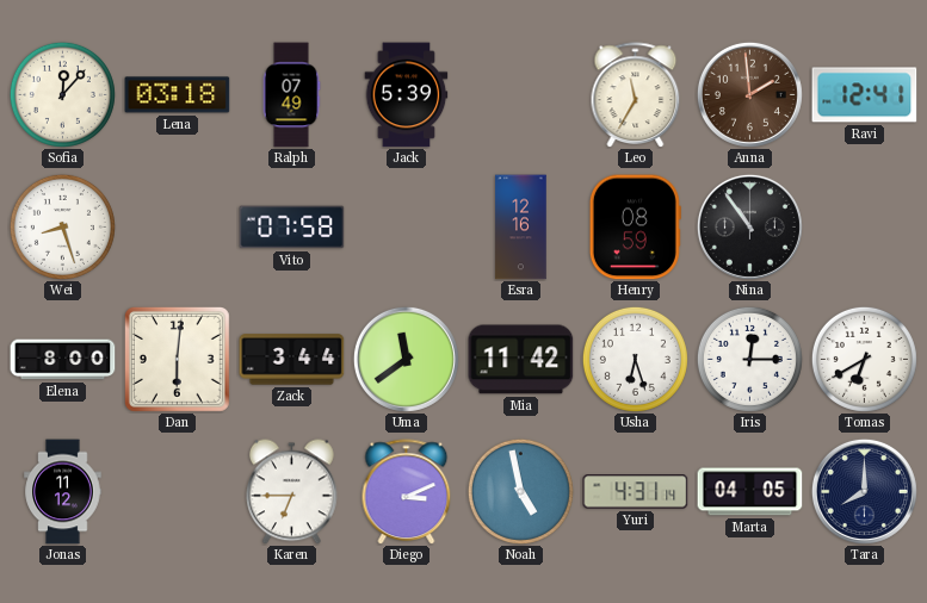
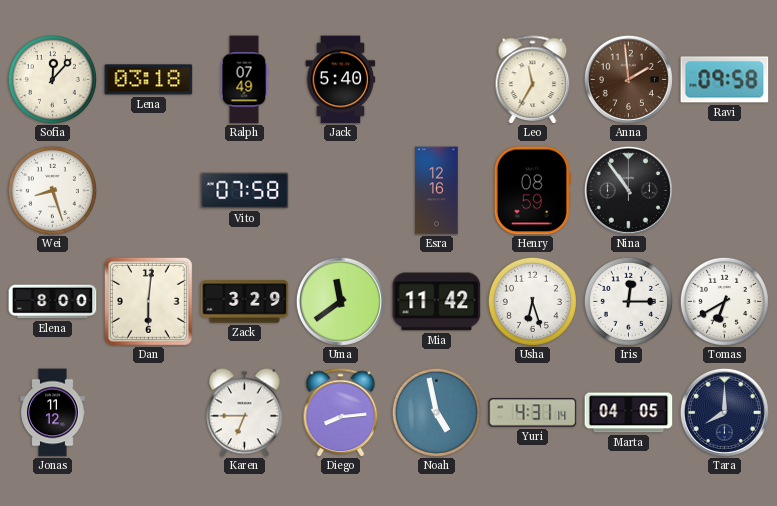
Jack: 5:39 -> 5:40
Ravi: 12:41 -> 09:58
Zack: 3:44 -> 3:29
Diego: 3:11 -> 8:14
